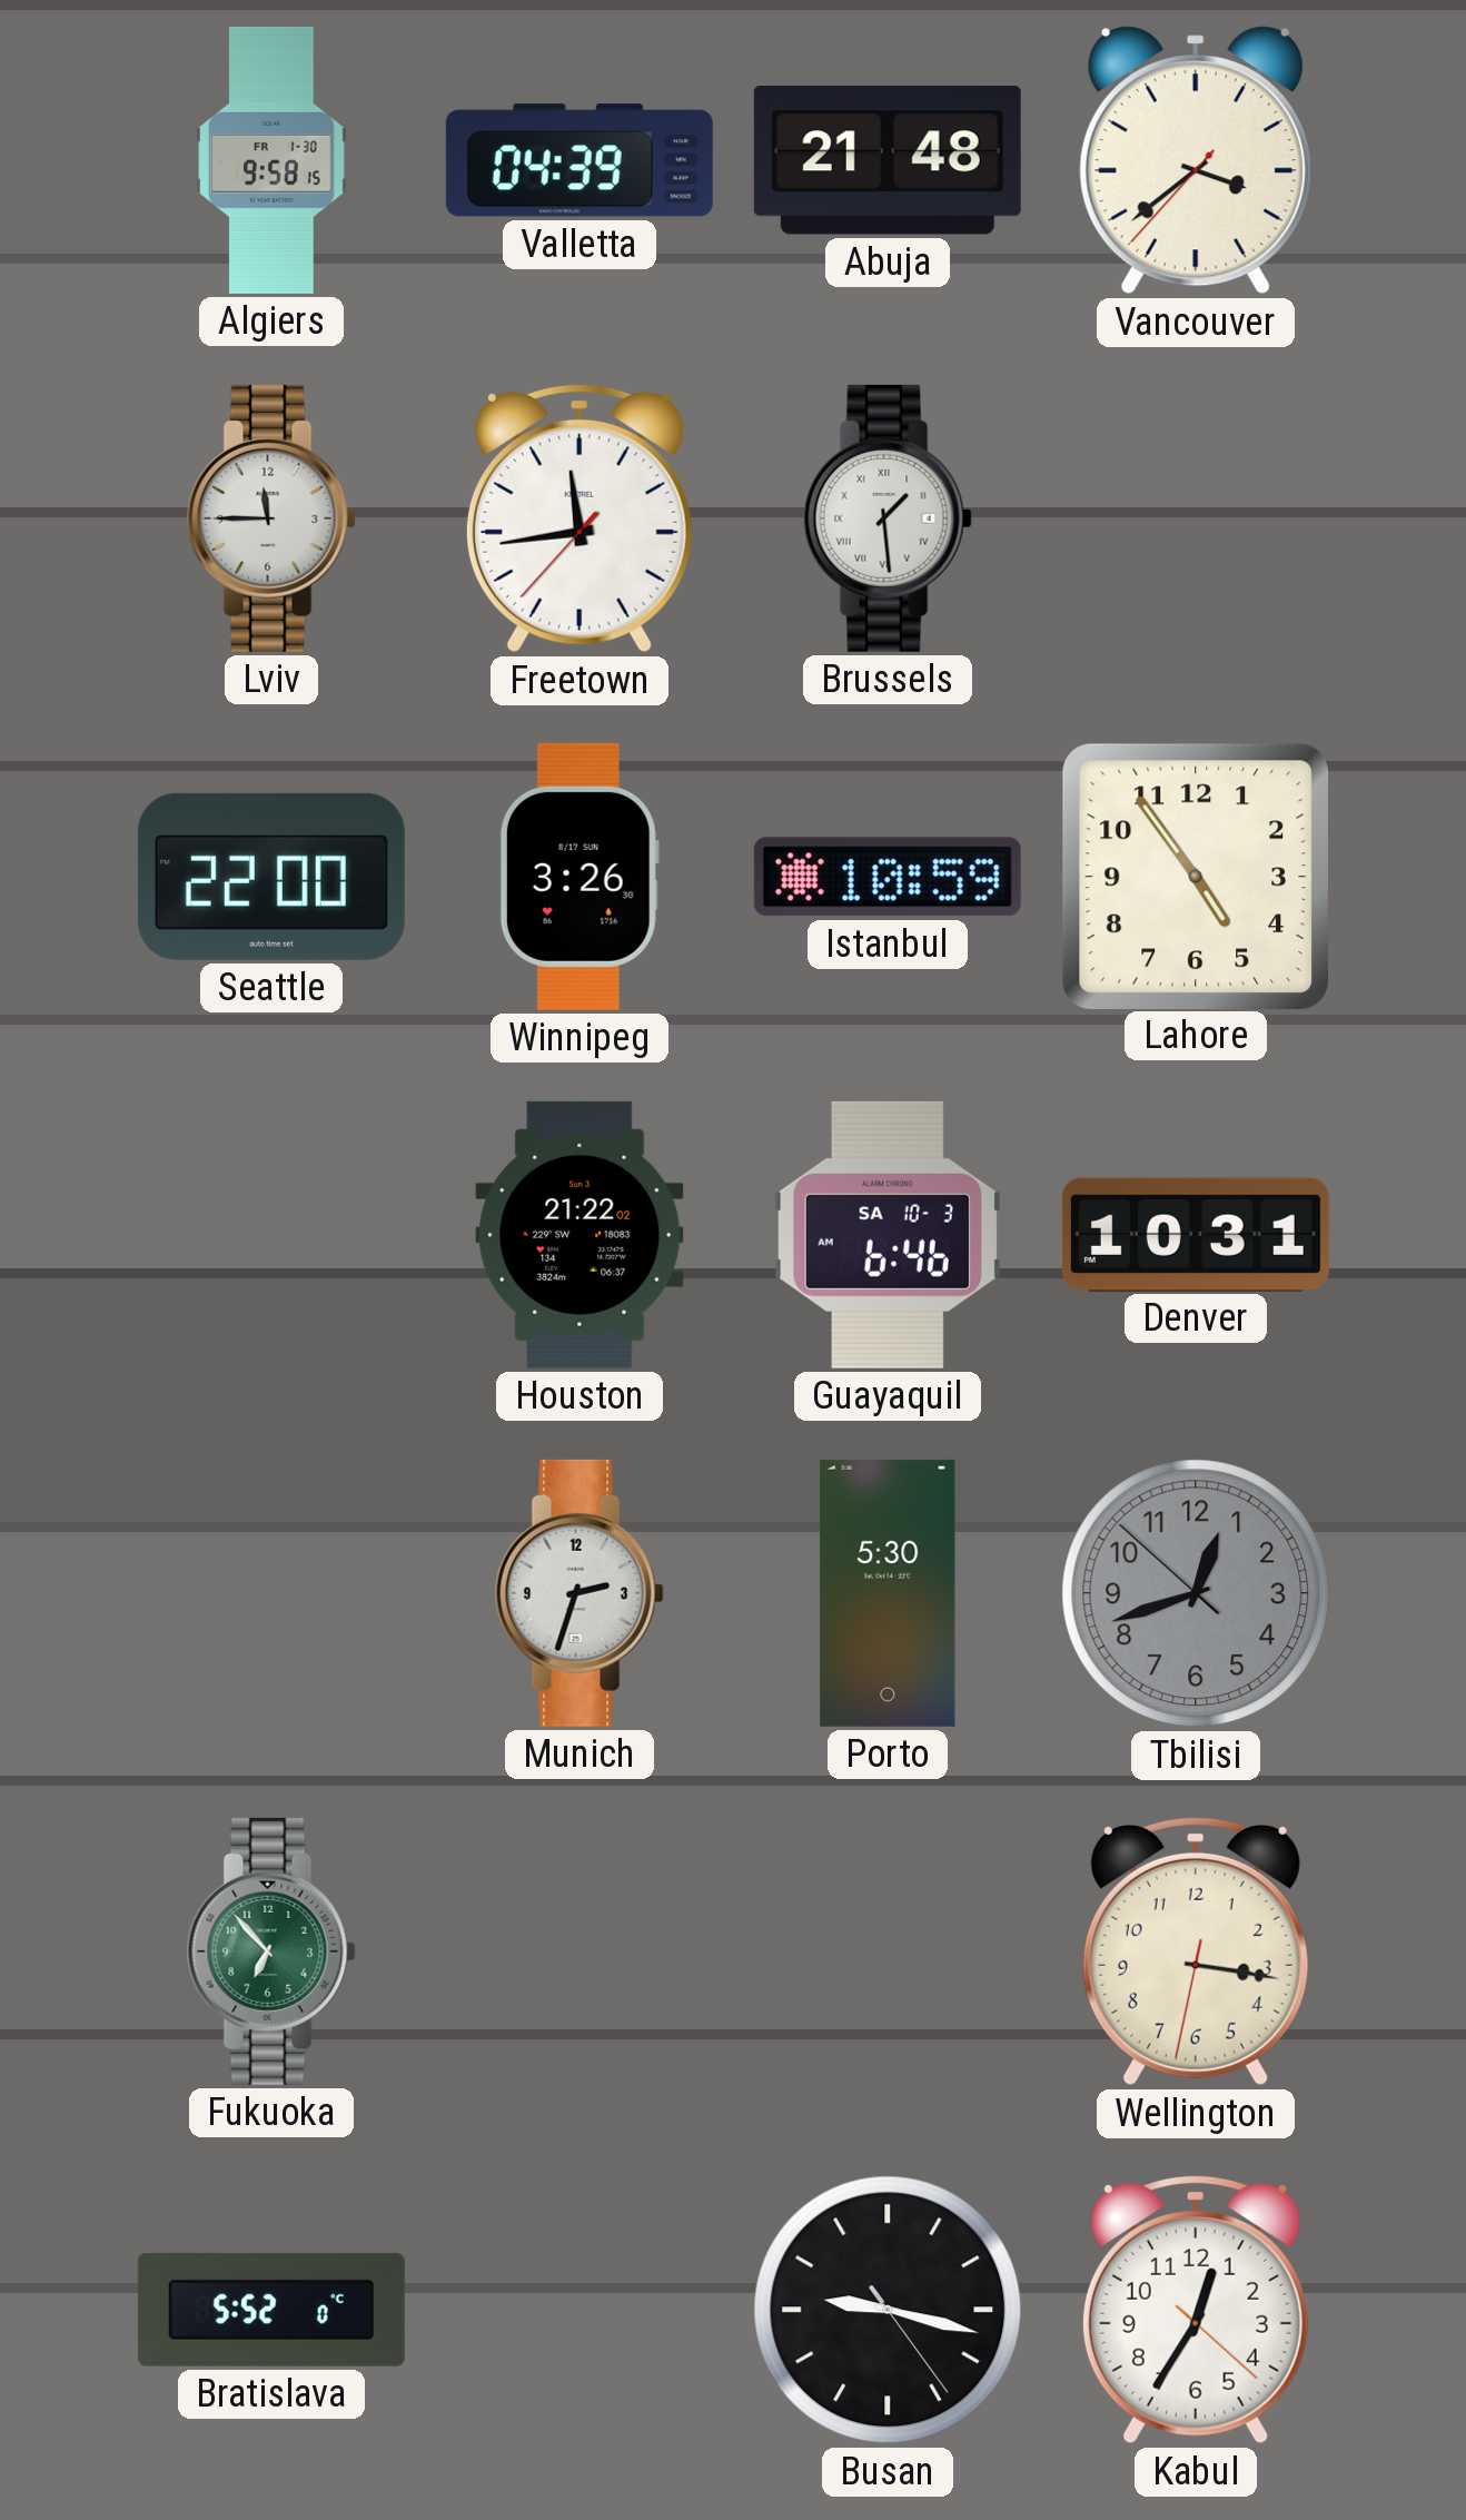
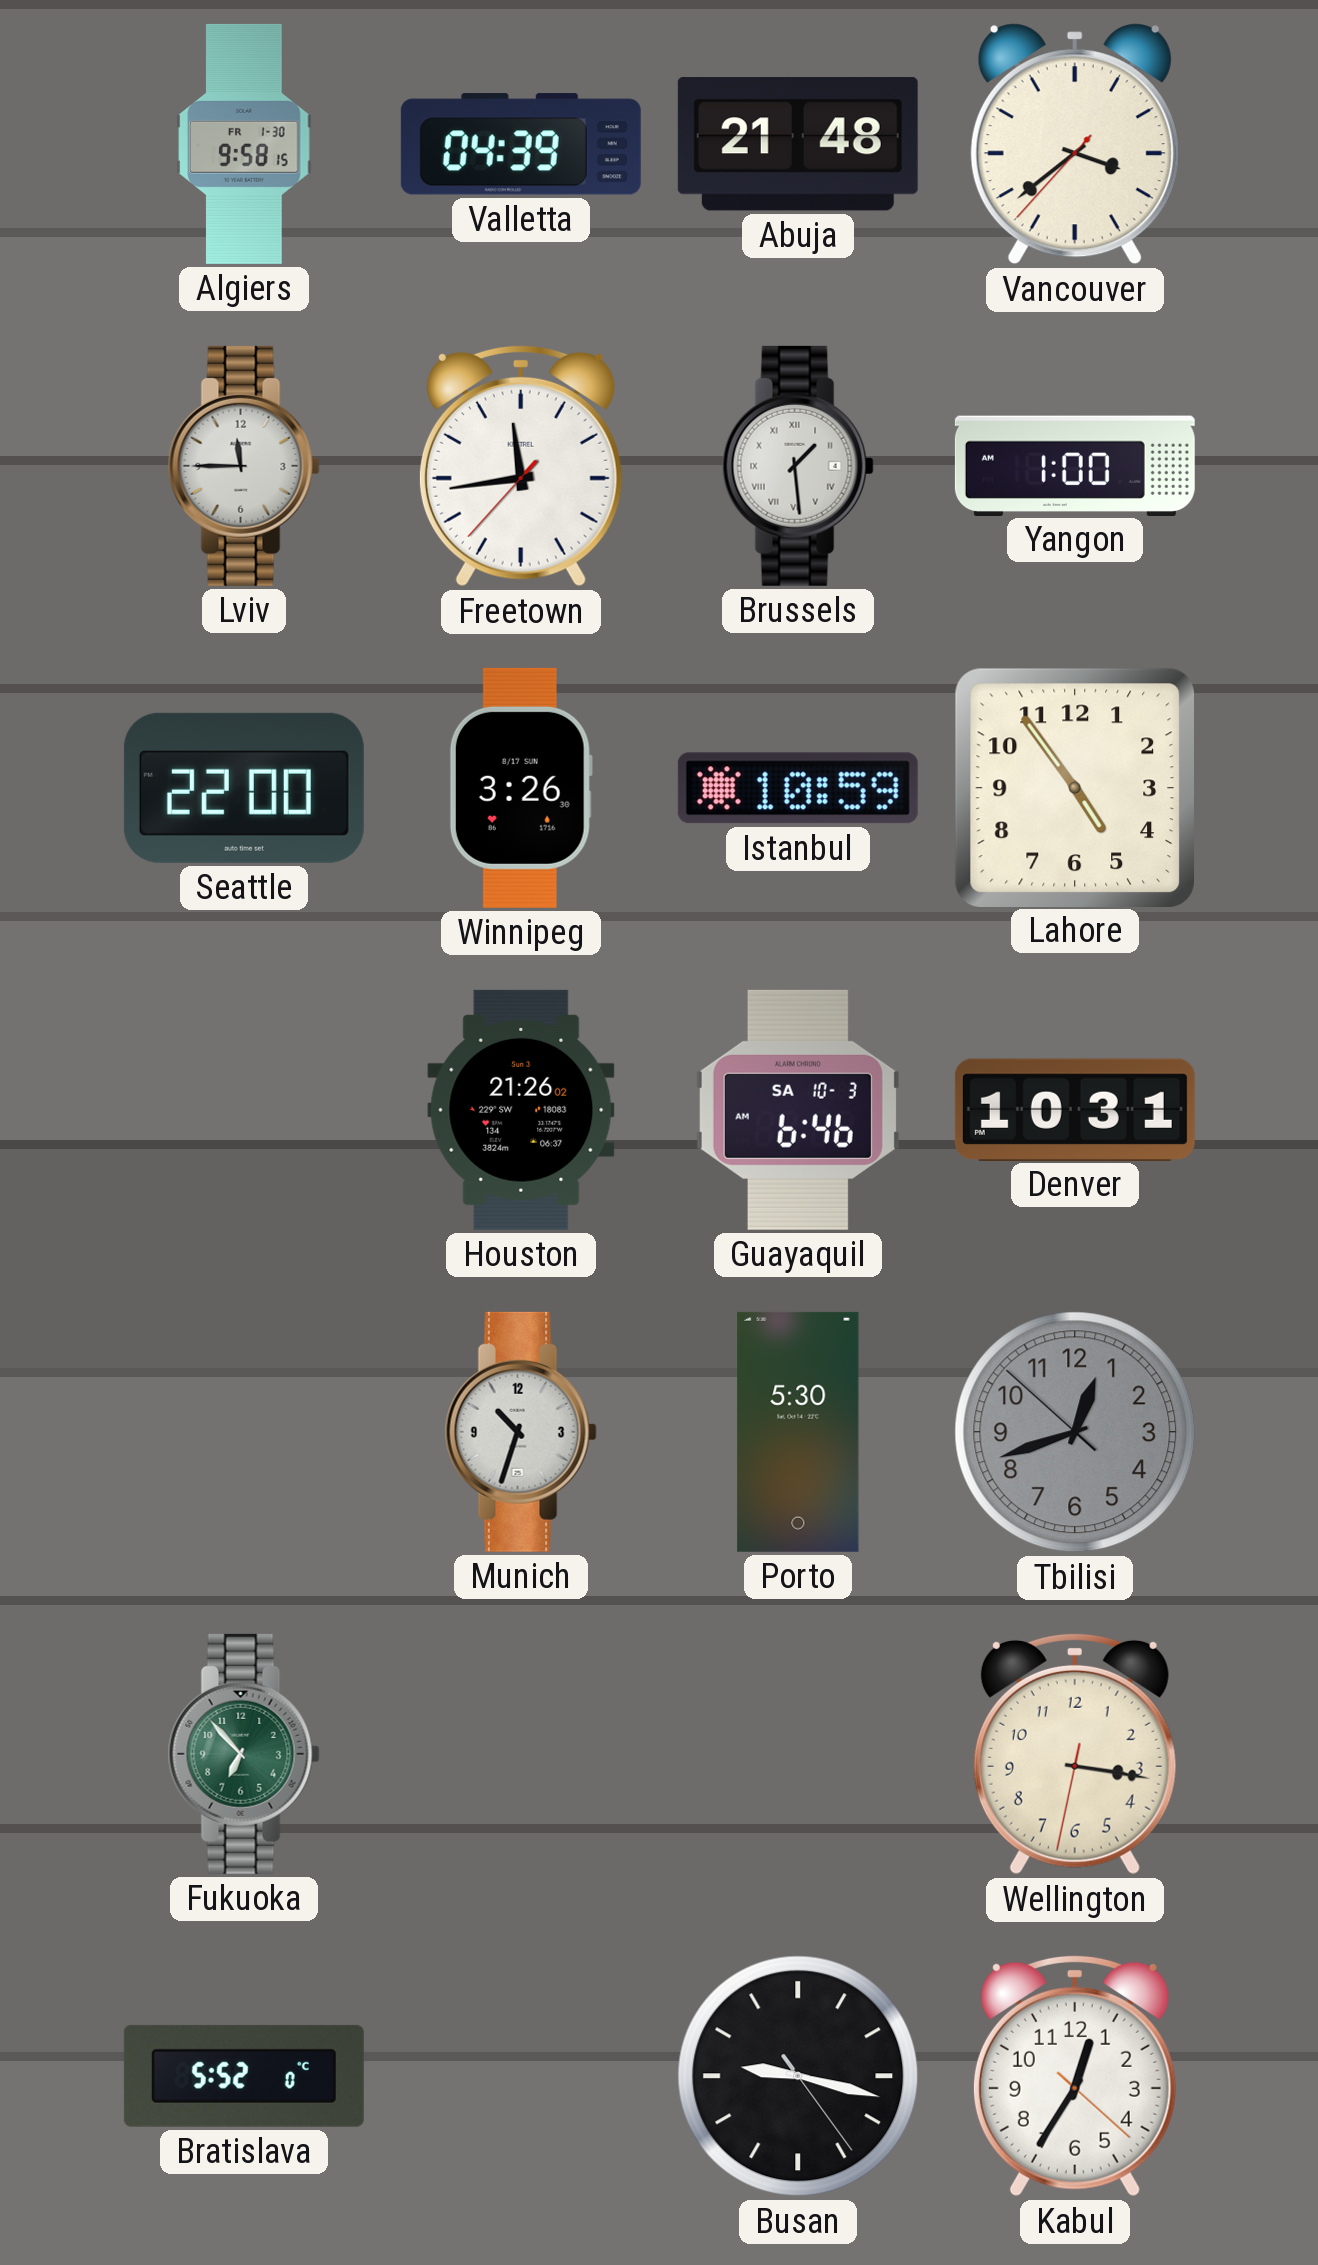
Yangon: none -> 1:00
Houston: 21:22 -> 21:26
Munich: 2:33 -> 10:33
